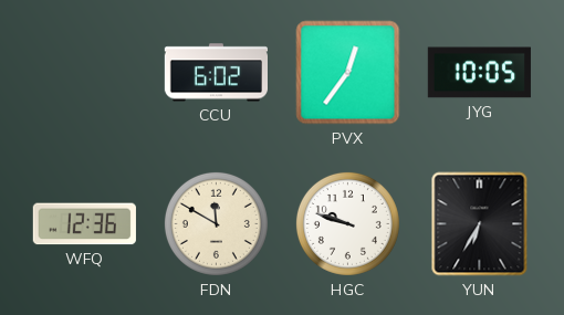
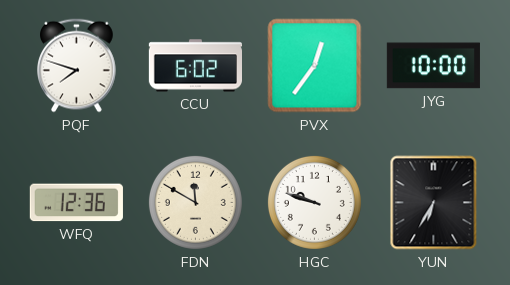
PQF: none -> 7:48
JYG: 10:05 -> 10:00
